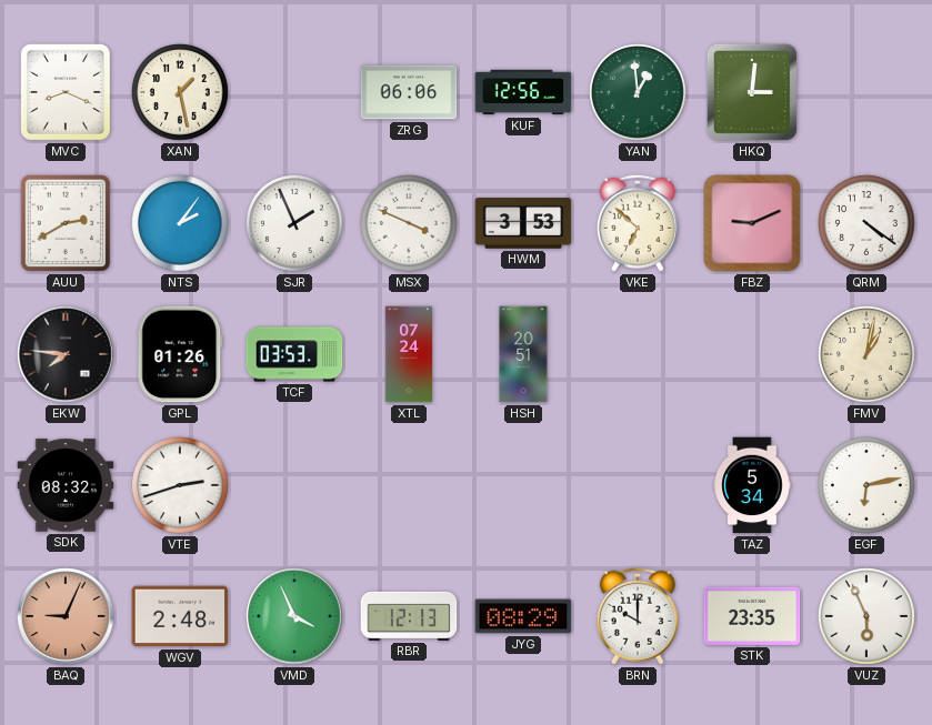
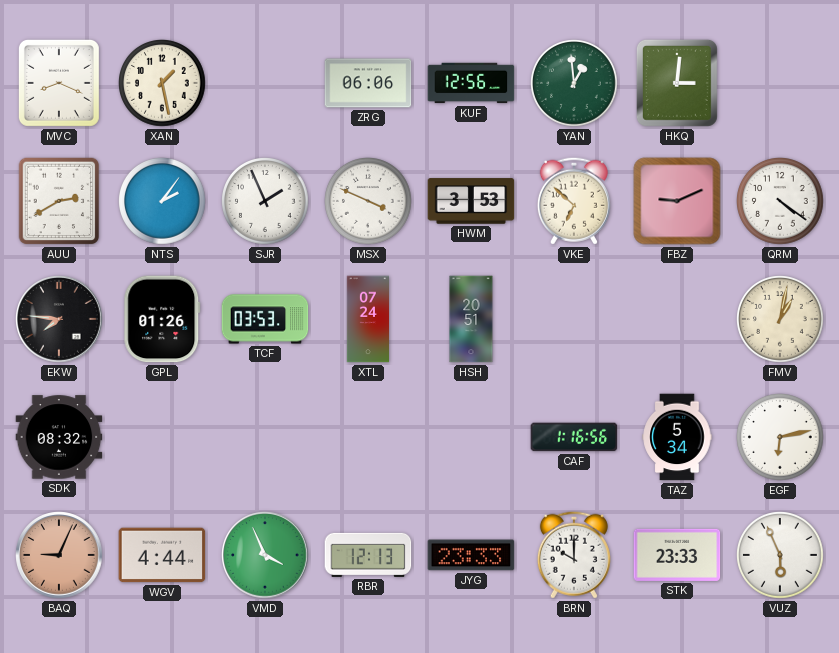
VTE: 2:42 -> none
CAF: none -> 1:16
WGV: 2:48 -> 4:44
JYG: 08:29 -> 23:33
STK: 23:35 -> 23:33
